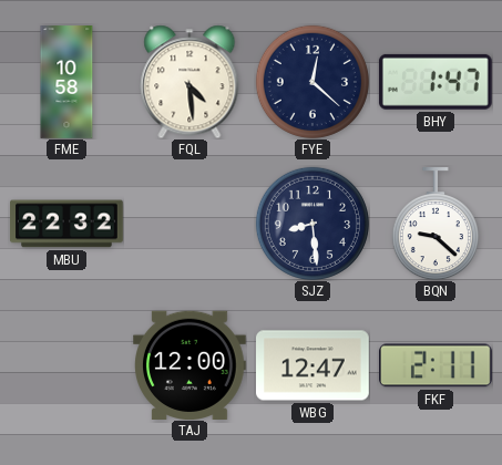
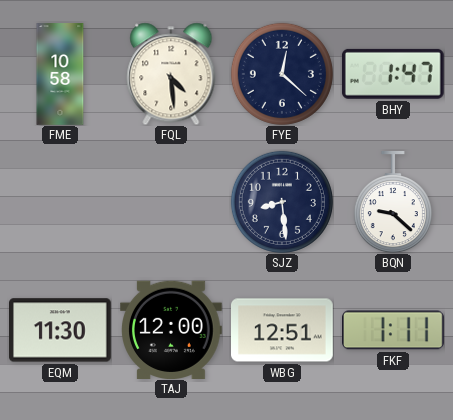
MBU: 22:32 -> none
EQM: none -> 11:30
WBG: 12:47 -> 12:51
FKF: 2:11 -> 1:11
